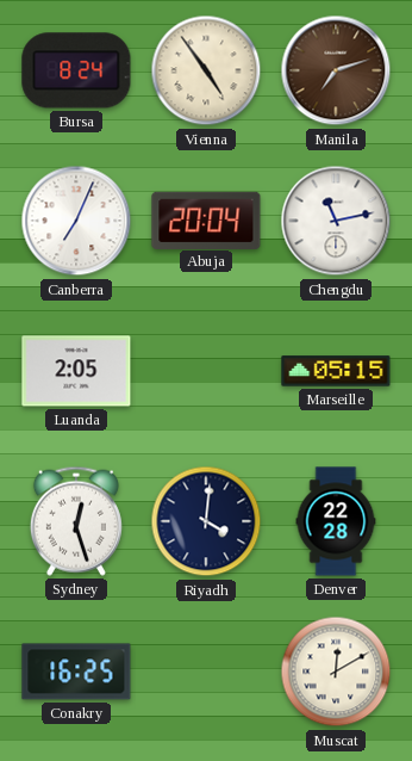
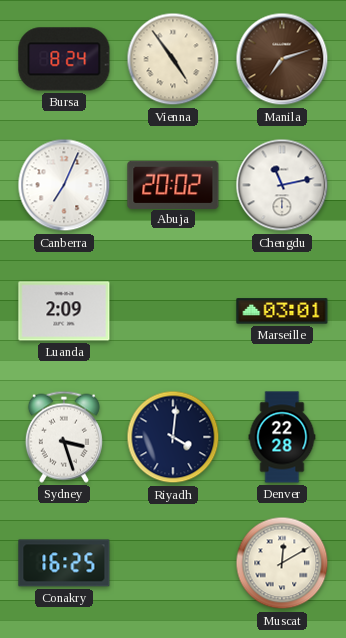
Abuja: 20:04 -> 20:02
Luanda: 2:05 -> 2:09
Marseille: 05:15 -> 03:01
Sydney: 12:27 -> 3:27
